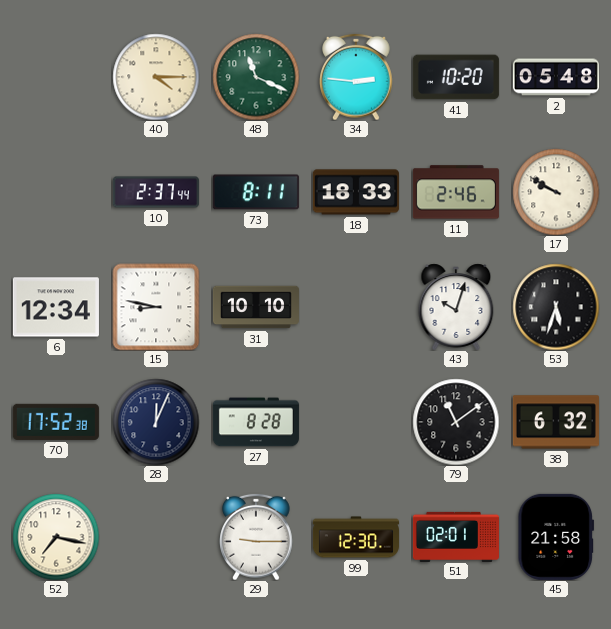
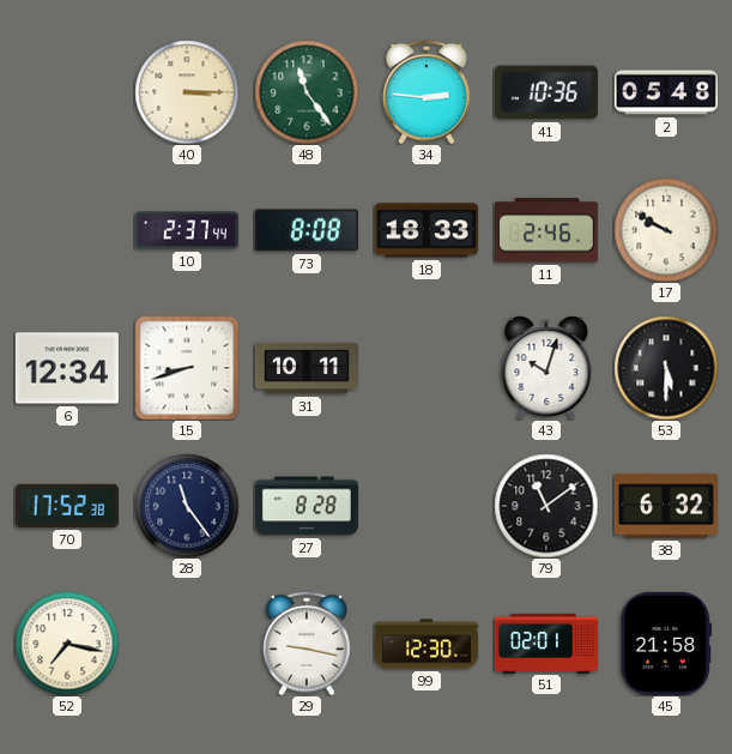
40: 4:15 -> 3:15
48: 11:19 -> 11:24
41: 10:20 -> 10:36
73: 8:11 -> 8:08
15: 8:47 -> 8:42
31: 10:10 -> 10:11
53: 5:33 -> 5:30
28: 12:04 -> 11:24
29: 9:15 -> 9:17
